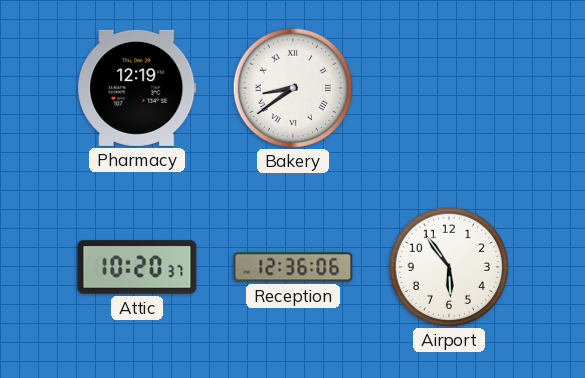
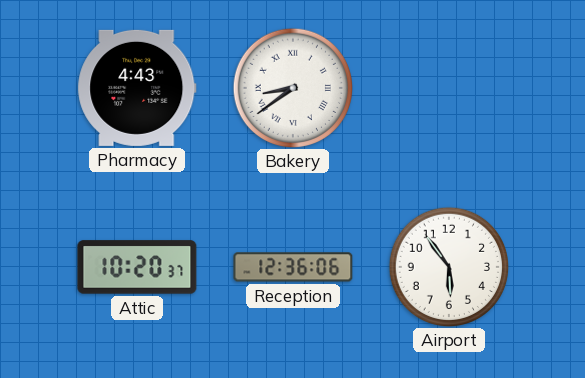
Pharmacy: 12:19 -> 4:43
